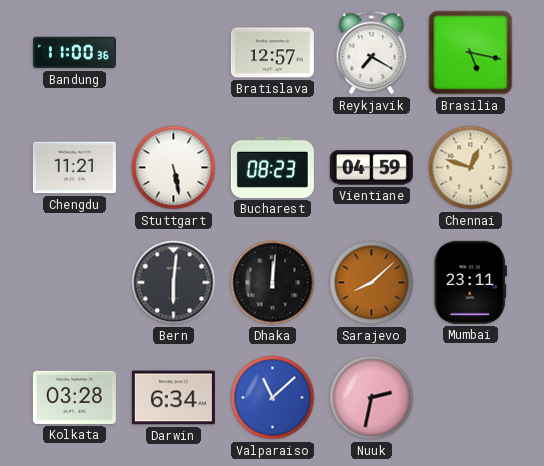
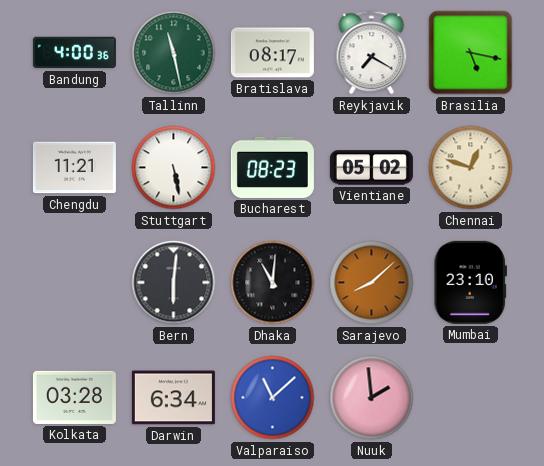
Bandung: 11:00 -> 4:00
Tallinn: none -> 11:28
Bratislava: 12:57 -> 08:17
Vientiane: 04:59 -> 05:02
Dhaka: 12:01 -> 11:01
Mumbai: 23:11 -> 23:10
Nuuk: 2:32 -> 1:59
